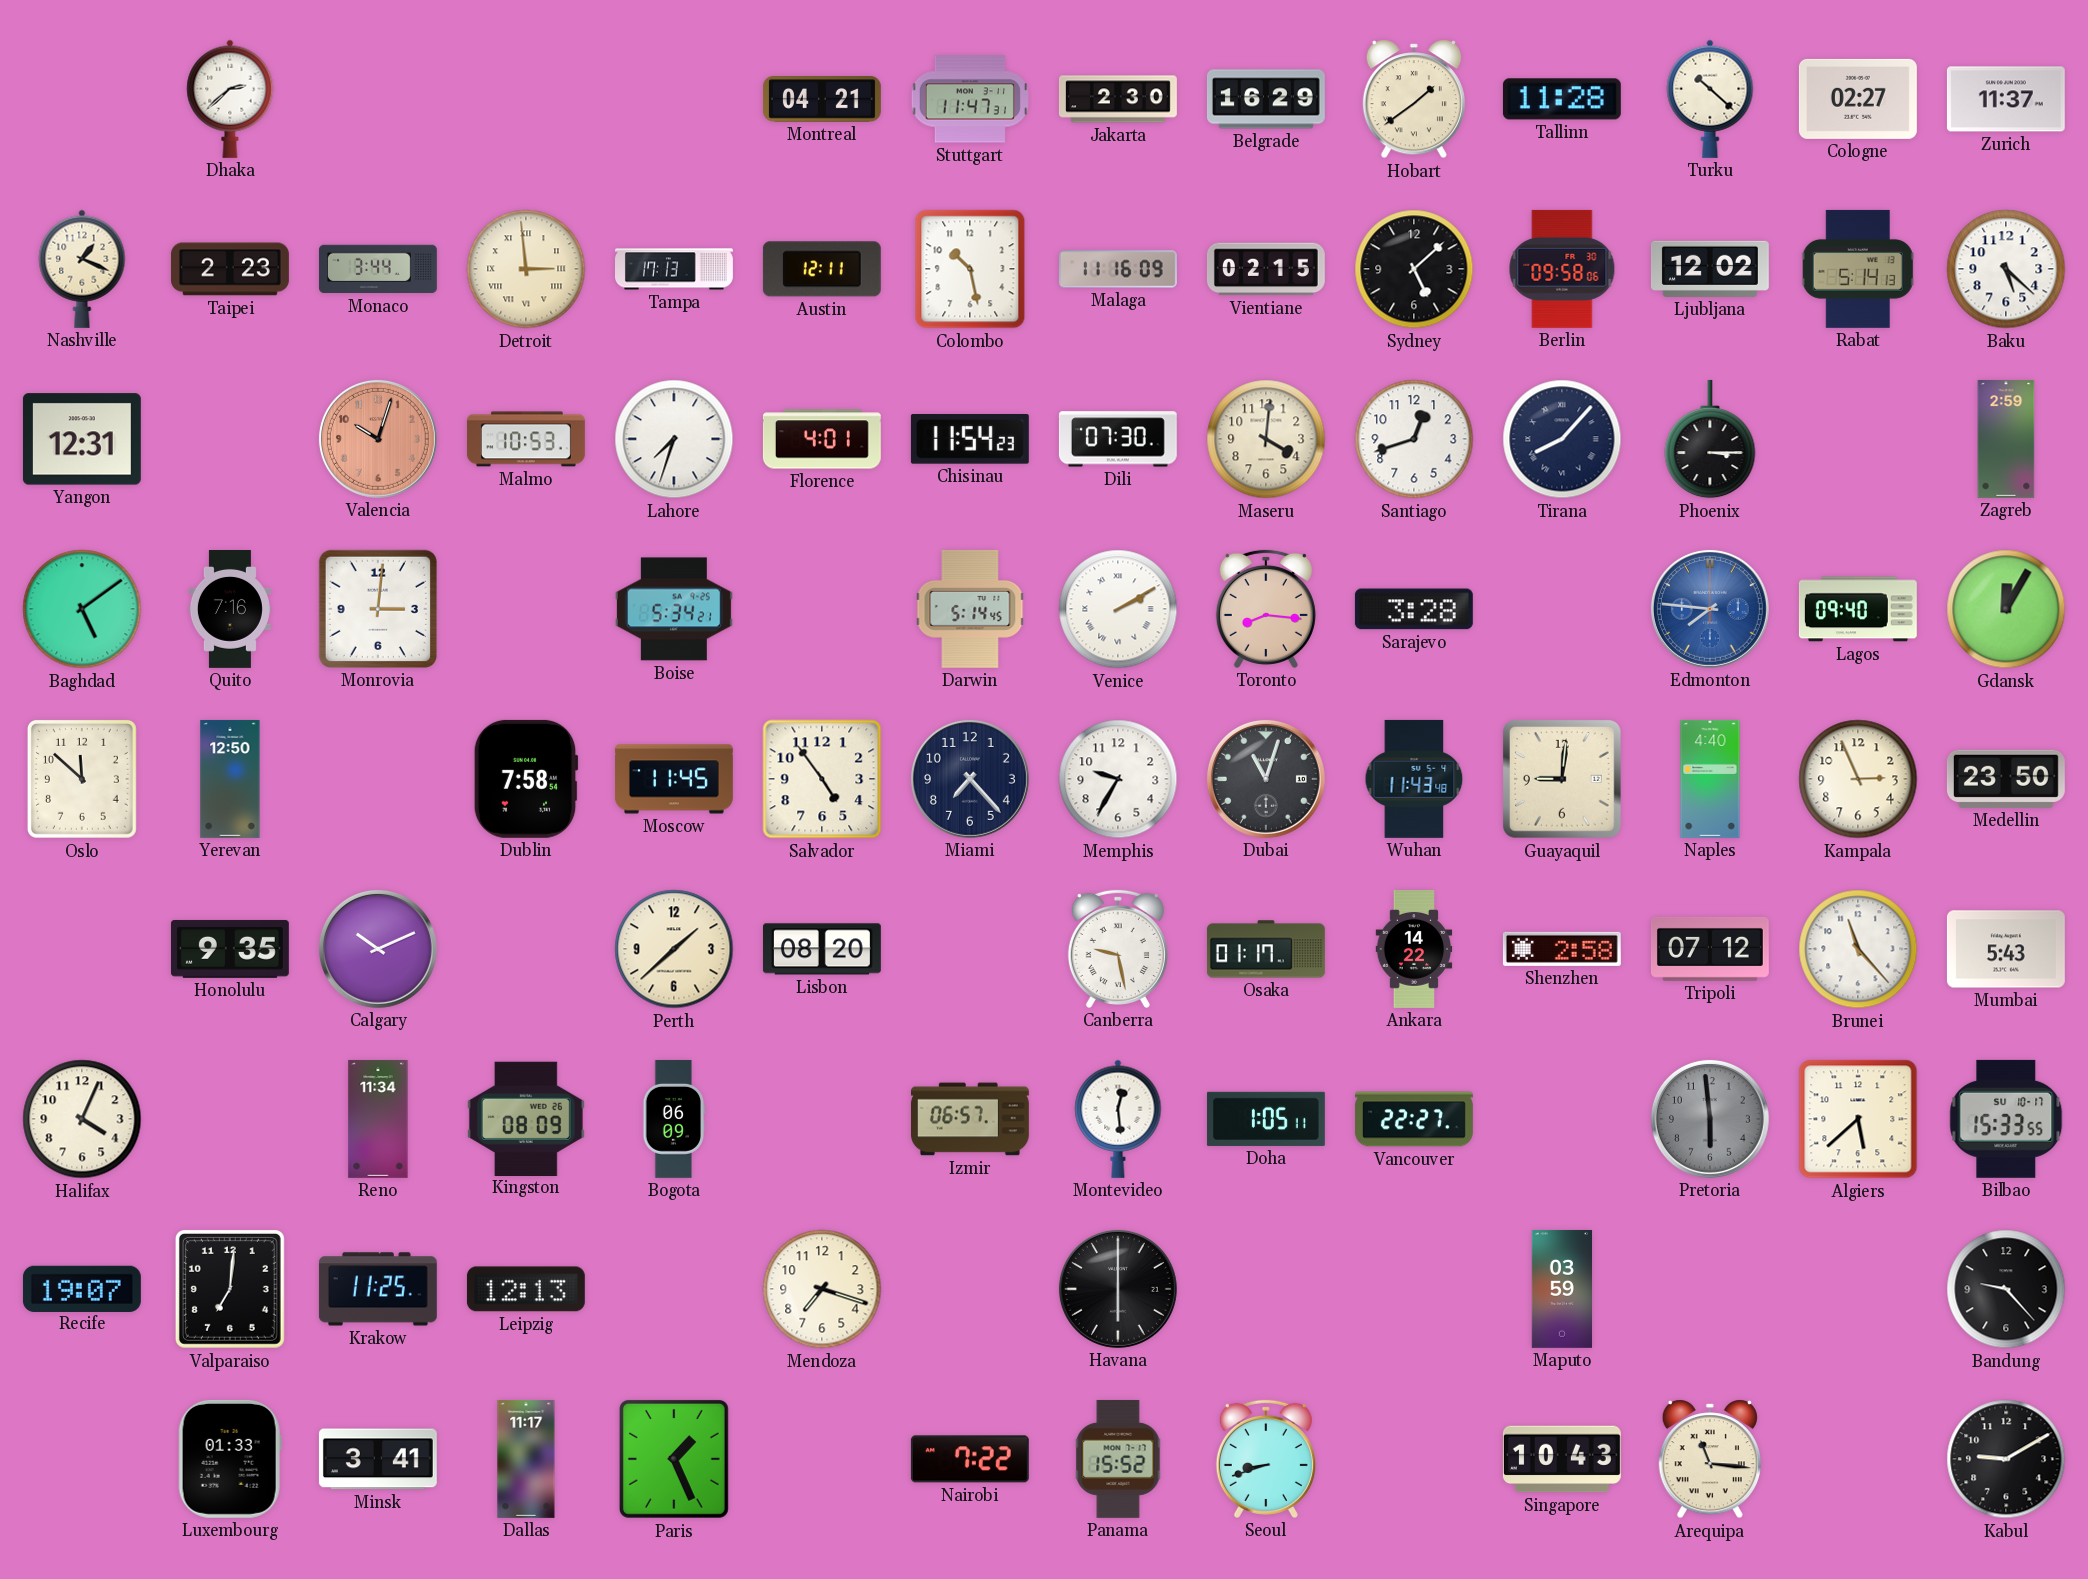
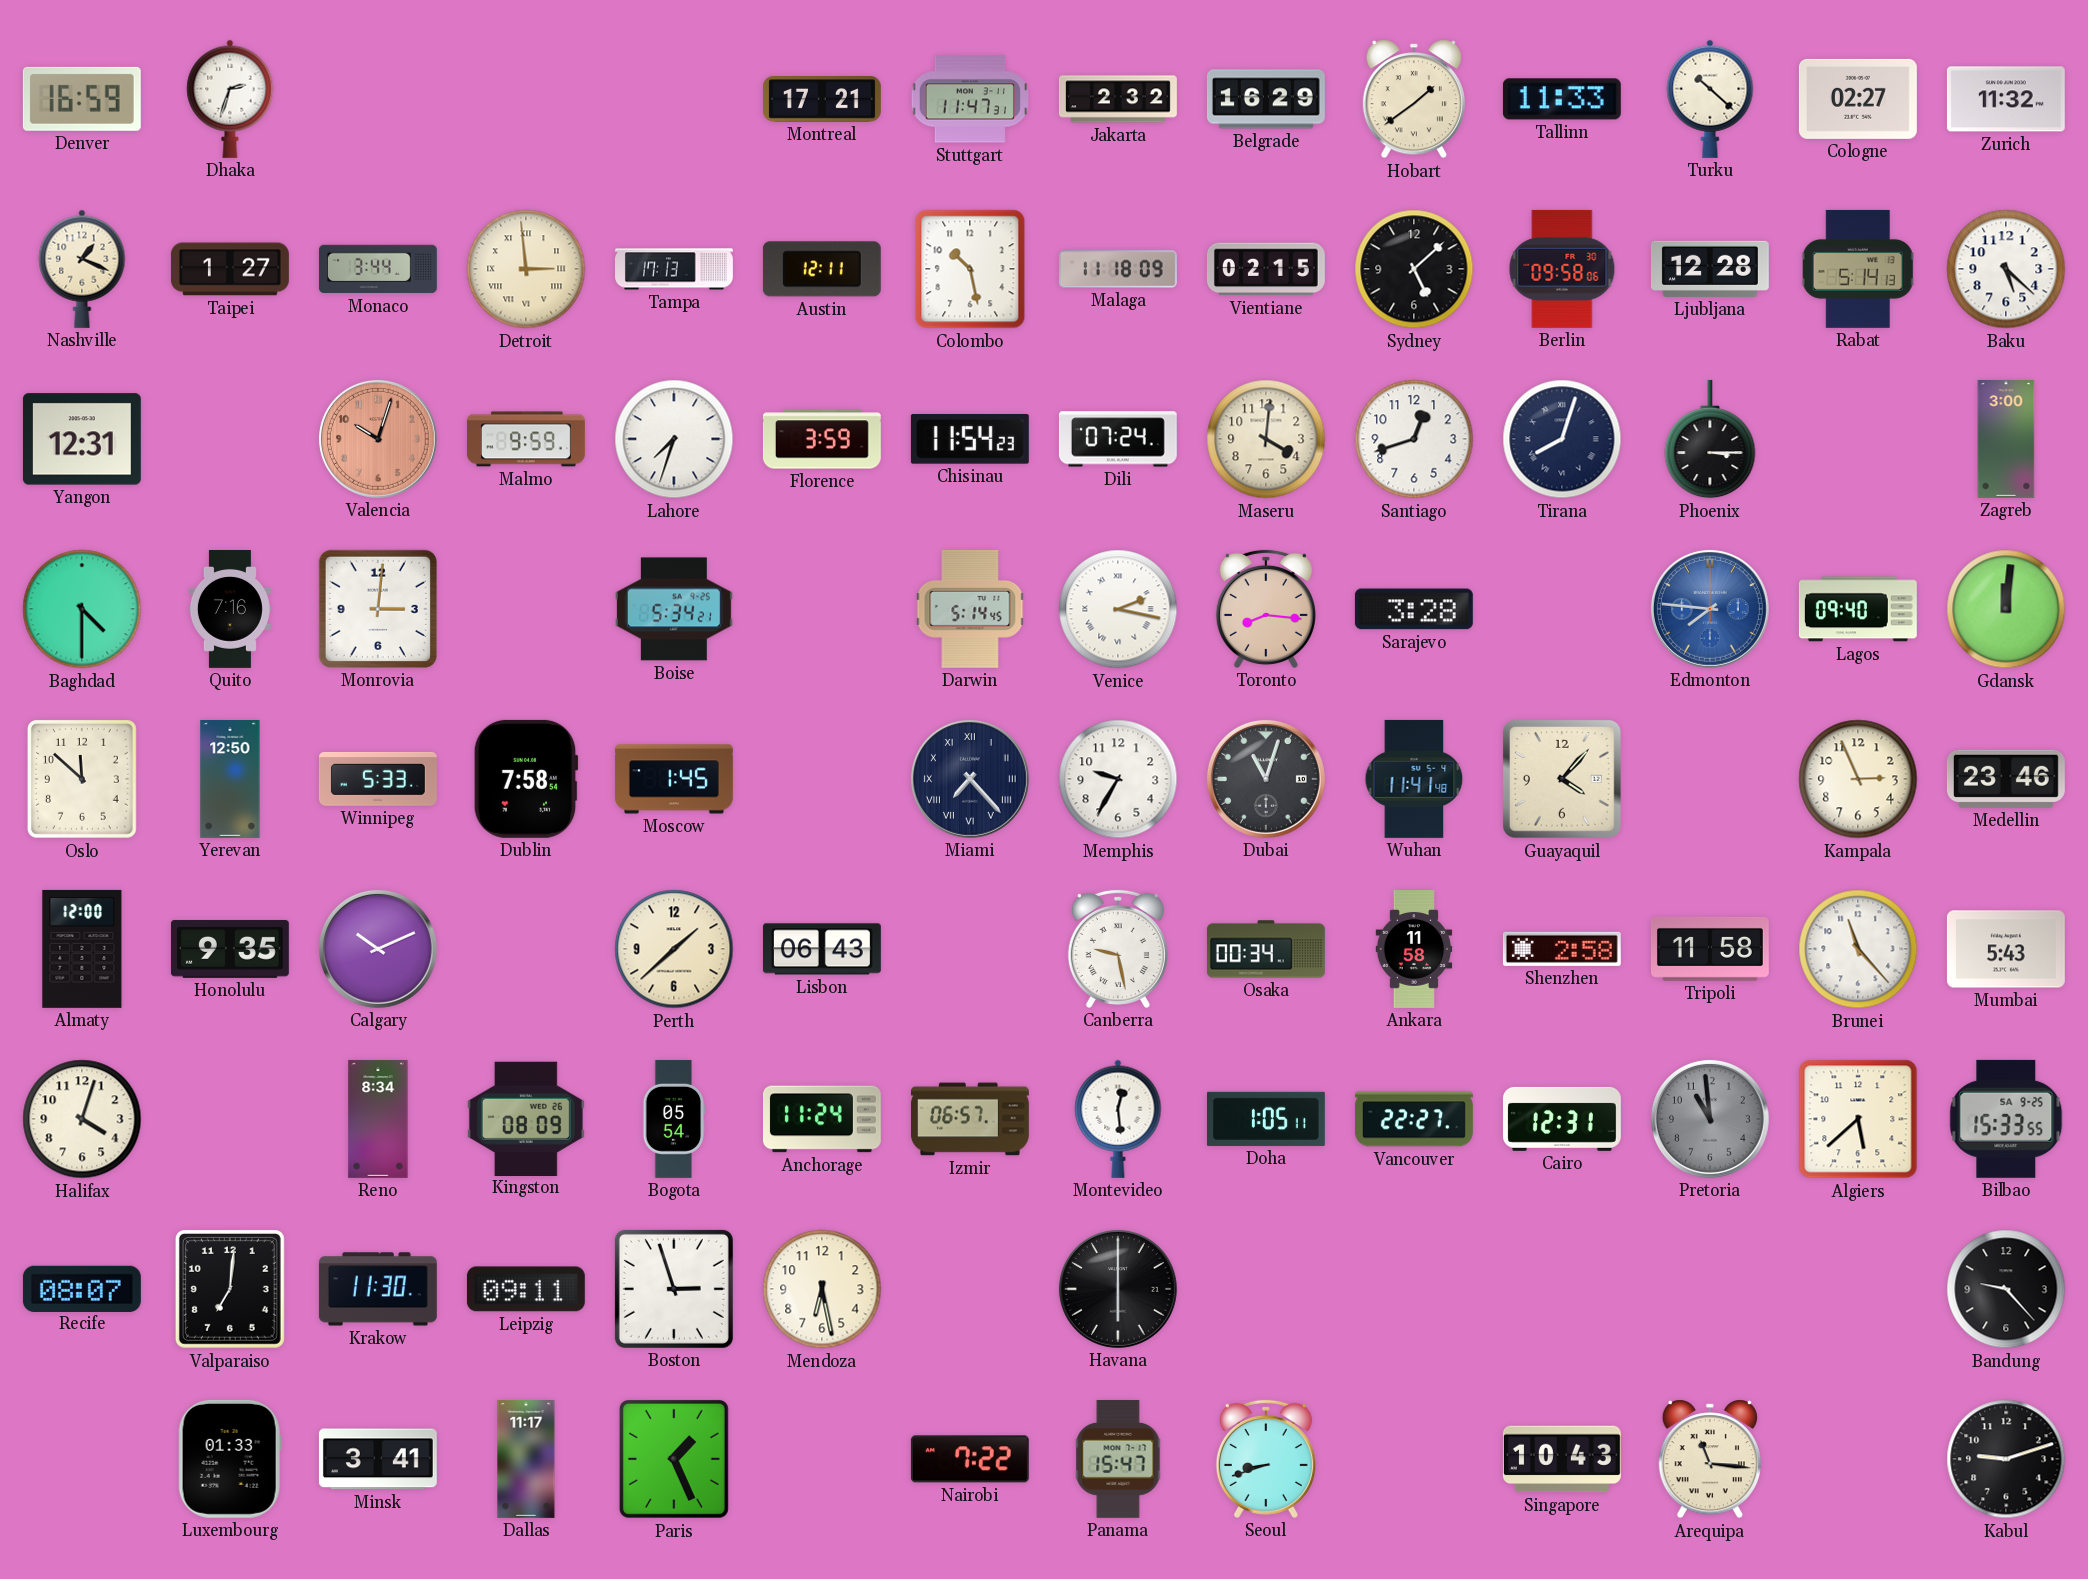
Denver: none -> 16:59
Dhaka: 2:38 -> 2:33
Montreal: 04:21 -> 17:21
Jakarta: 2:30 -> 2:32
Tallinn: 11:28 -> 11:33
Zurich: 11:37 -> 11:32
Taipei: 2:23 -> 1:27
Malaga: 11:16 -> 11:18
Ljubljana: 12:02 -> 12:28
Malmo: 10:53 -> 9:59
Florence: 4:01 -> 3:59
Dili: 07:30 -> 07:24
Tirana: 8:07 -> 8:03
Zagreb: 2:59 -> 3:00
Baghdad: 5:09 -> 4:30
Venice: 2:10 -> 2:17
Gdansk: 12:05 -> 12:01
Winnipeg: none -> 5:33
Moscow: 11:45 -> 1:45
Salvador: 4:54 -> none
Miami numerals: Arabic -> Roman
Wuhan: 11:43 -> 11:41
Guayaquil: 9:01 -> 4:07
Naples: 4:40 -> none
Medellin: 23:50 -> 23:46
Almaty: none -> 12:00
Lisbon: 08:20 -> 06:43
Osaka: 01:17 -> 00:34
Ankara: 14:22 -> 11:58
Tripoli: 07:12 -> 11:58
Halifax: 4:04 -> 4:03
Reno: 11:34 -> 8:34
Bogota: 06:09 -> 05:54
Anchorage: none -> 11:24
Cairo: none -> 12:31
Pretoria: 5:59 -> 10:59
Bilbao date: SU 10-17 -> SA 9-25
Recife: 19:07 -> 08:07
Krakow: 11:25 -> 11:30
Leipzig: 12:13 -> 09:11
Boston: none -> 2:57
Mendoza: 7:18 -> 6:28
Maputo: 03:59 -> none
Panama: 15:52 -> 15:47
Kabul: 9:10 -> 9:12
